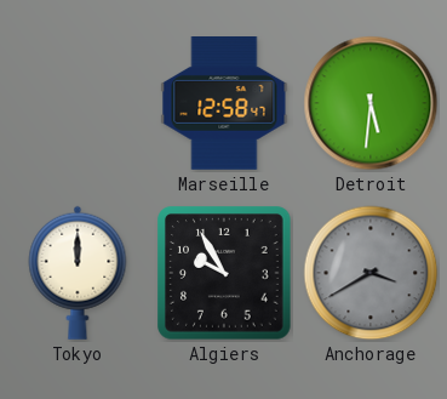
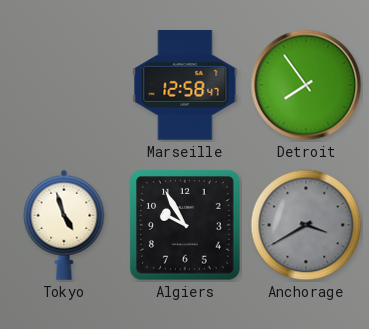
Detroit: 5:31 -> 7:54
Tokyo: 12:00 -> 4:57
